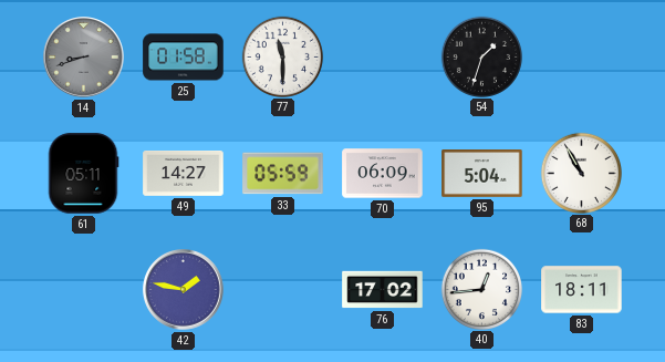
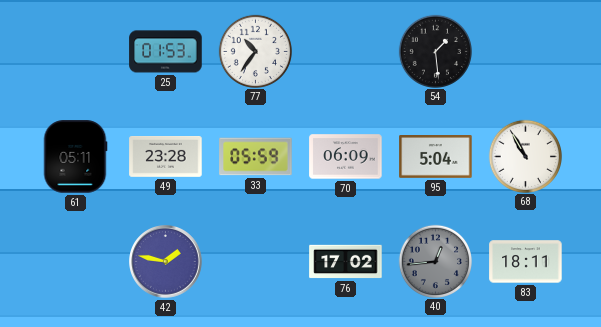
14: 8:42 -> none
25: 01:58 -> 01:53
77: 11:30 -> 10:36
54: 1:33 -> 1:29
49: 14:27 -> 23:28
40 dial: white -> grey
